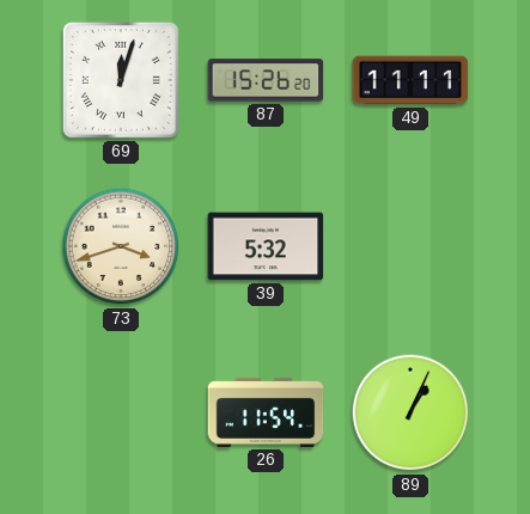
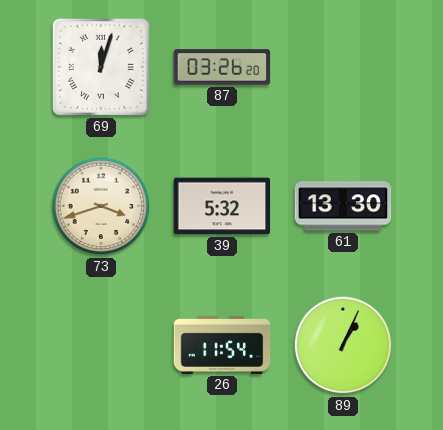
87: 15:26 -> 03:26
49: 11:11 -> none
61: none -> 13:30
